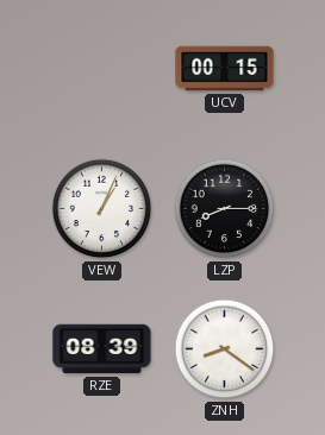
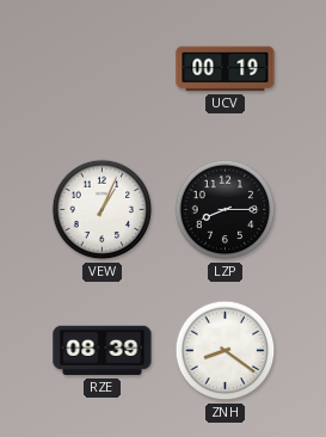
UCV: 00:15 -> 00:19
